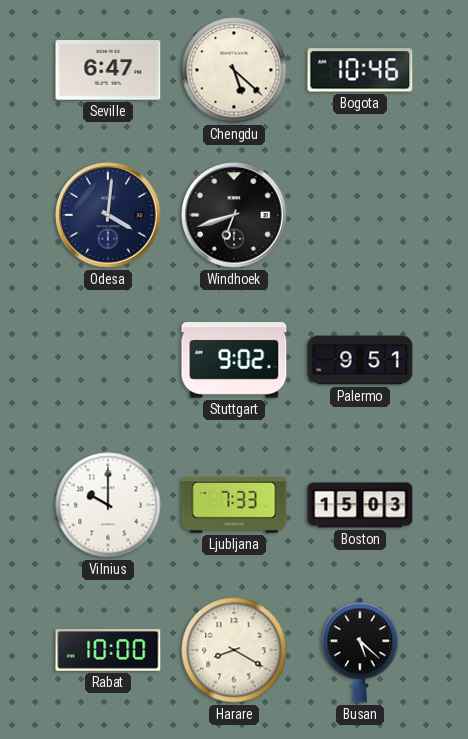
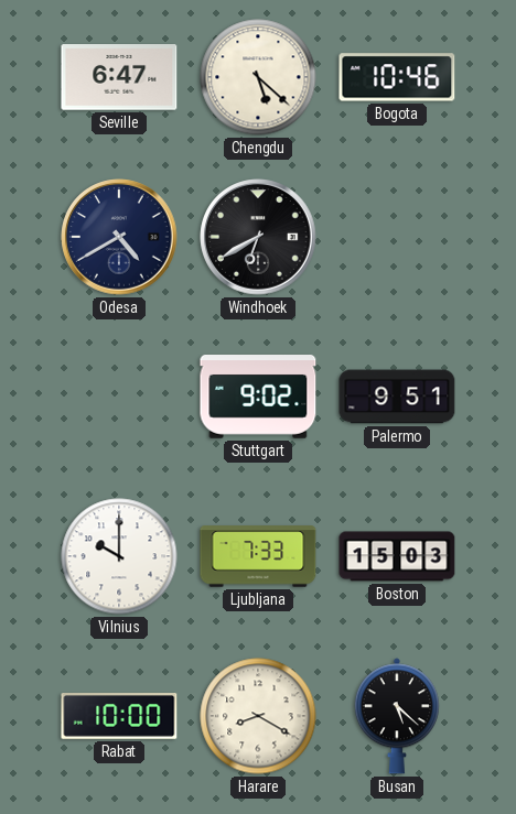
Odesa: 4:01 -> 4:40
Windhoek: 6:42 -> 6:40
